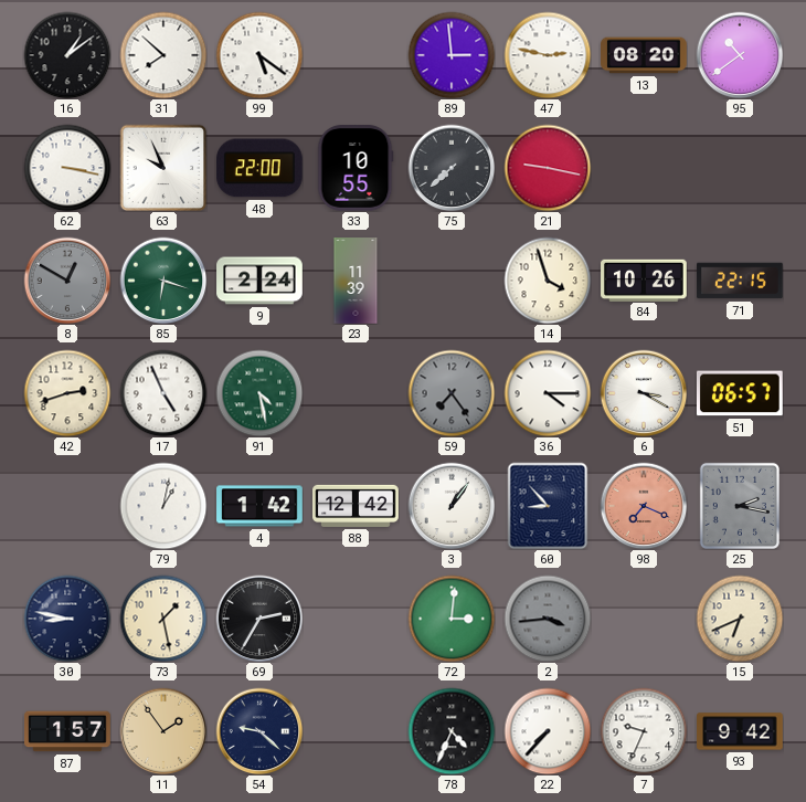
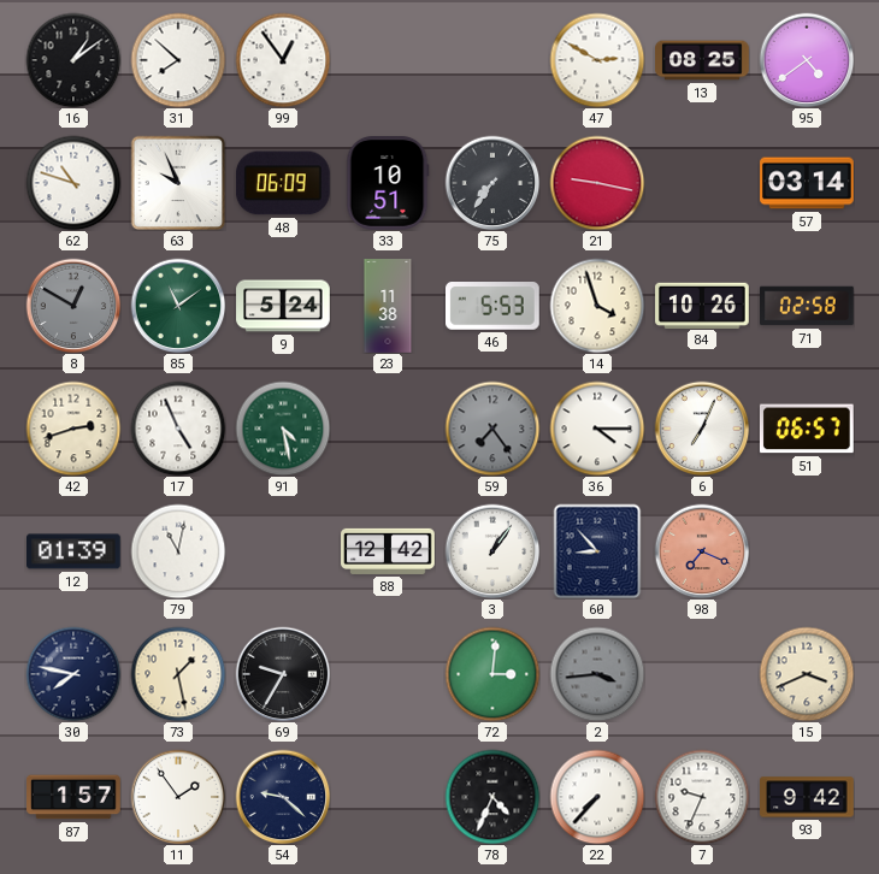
99: 5:21 -> 12:54
89: 2:59 -> none
47: 2:47 -> 2:50
13: 08:20 -> 08:25
95: 10:39 -> 4:39
62: 3:17 -> 10:48
48: 22:00 -> 06:09
33: 10:55 -> 10:51
75: 7:38 -> 7:36
57: none -> 03:14
85: 6:18 -> 11:09
9: 2:24 -> 5:24
23: 11:39 -> 11:38
46: none -> 5:53
71: 22:15 -> 02:58
6: 3:20 -> 7:04
12: none -> 01:39
79: 1:02 -> 11:02
4: 1:42 -> none
25: 2:17 -> none
30: 8:47 -> 7:47
69: 2:35 -> 9:35
15: 6:41 -> 3:41
11 dial: champagne -> white
